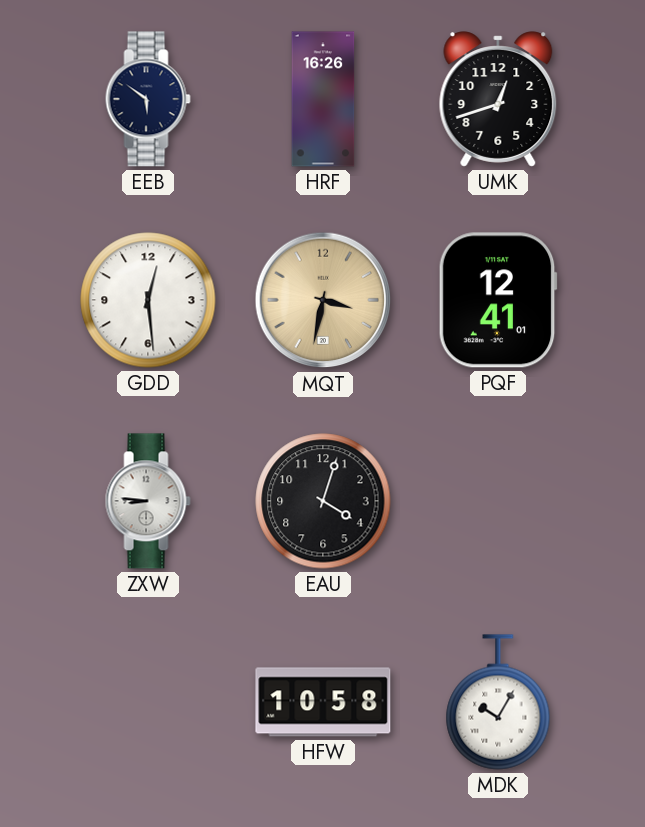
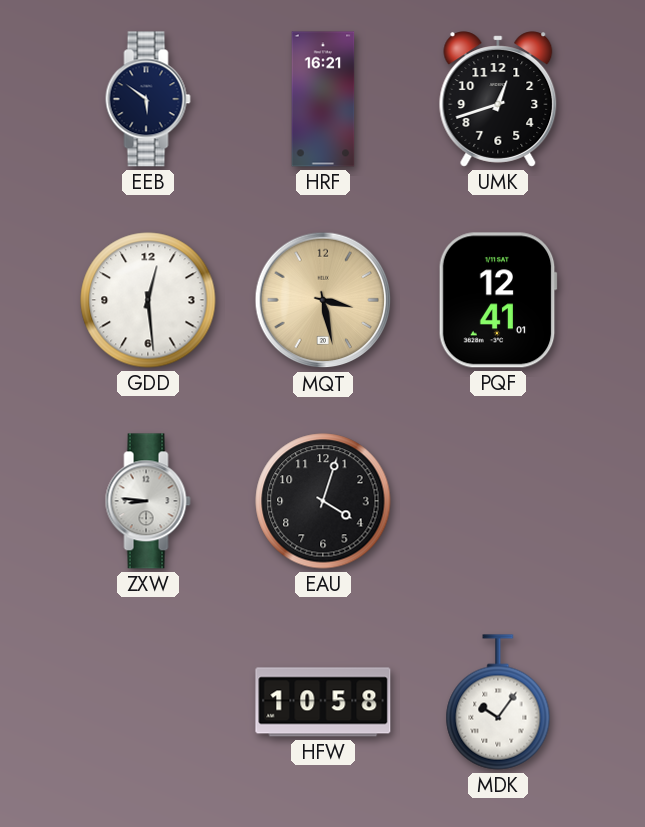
HRF: 16:26 -> 16:21
MQT: 3:32 -> 3:28
MDK: 10:05 -> 10:06
